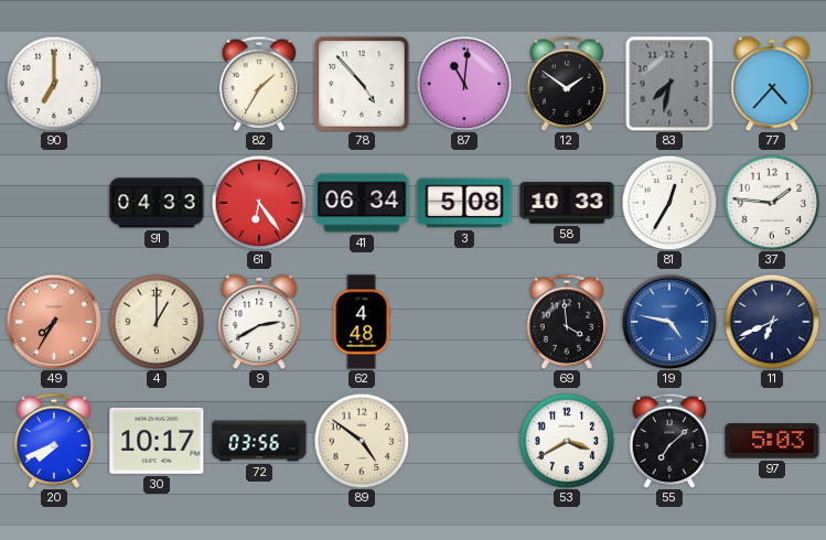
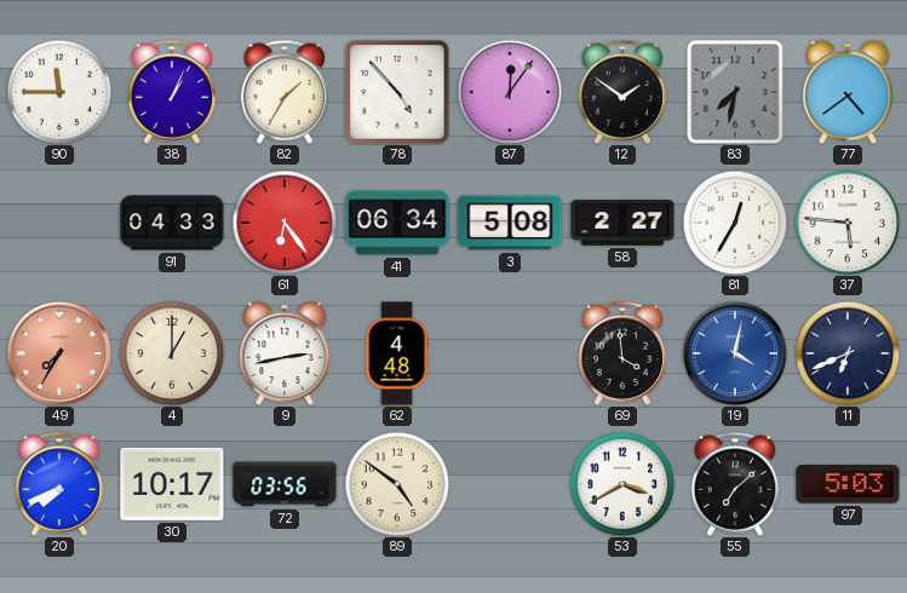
90: 7:00 -> 11:45
38: none -> 1:04
87: 11:01 -> 12:06
77: 4:37 -> 4:39
58: 10:33 -> 2:27
37: 1:46 -> 5:46
9: 2:40 -> 2:43
19: 4:47 -> 4:02
